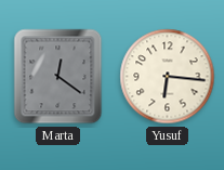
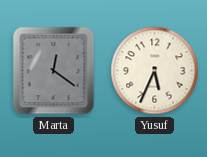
Yusuf: 6:16 -> 5:34
